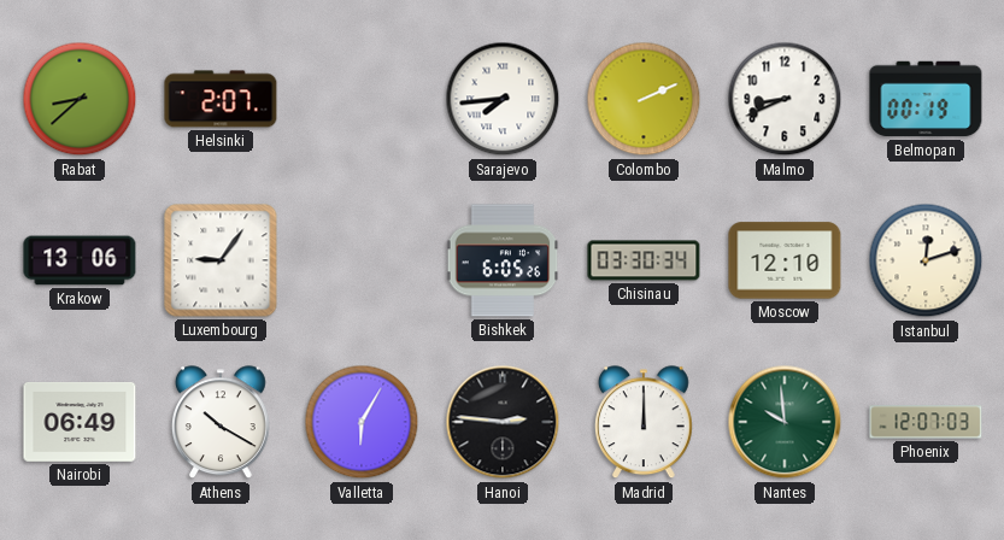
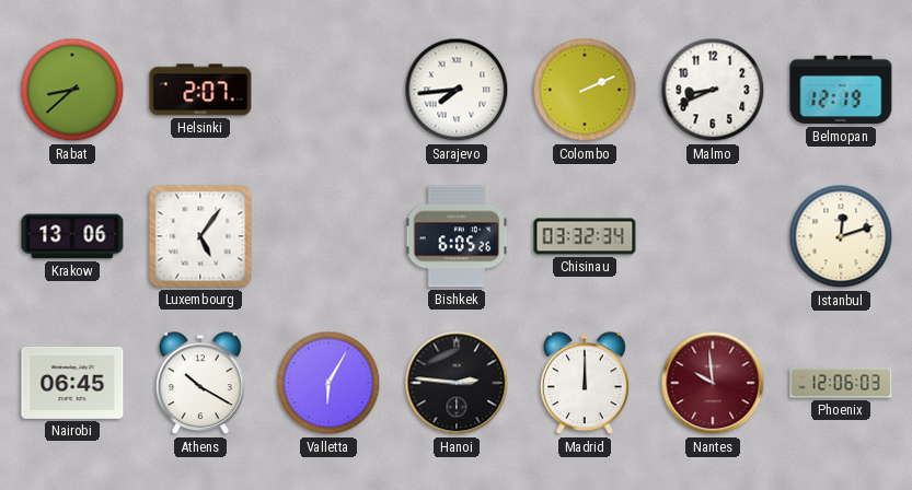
Belmopan: 00:19 -> 12:19
Luxembourg: 9:06 -> 5:06
Chisinau: 03:30 -> 03:32
Moscow: 12:10 -> none
Nairobi: 06:49 -> 06:45
Nantes dial: green -> burgundy
Phoenix: 12:07 -> 12:06
